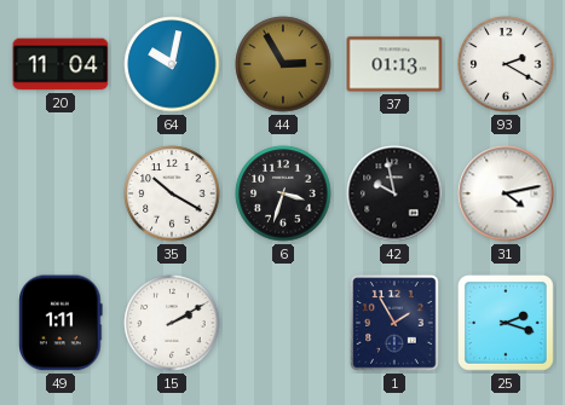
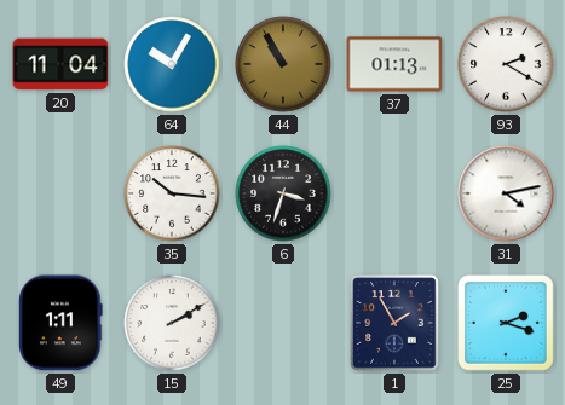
64: 10:02 -> 10:05
44: 2:55 -> 10:55
35: 10:20 -> 10:16
42: 9:58 -> none
